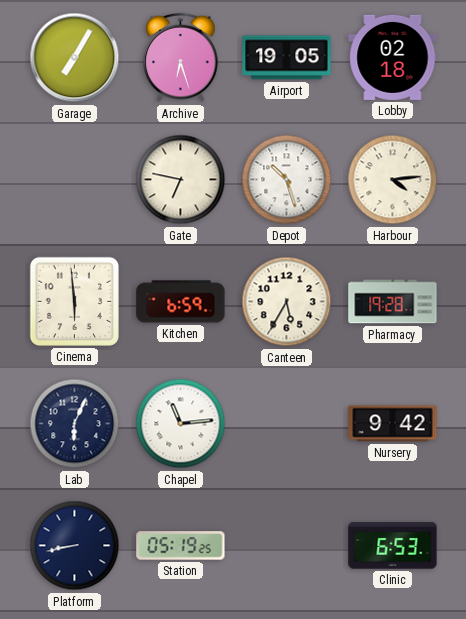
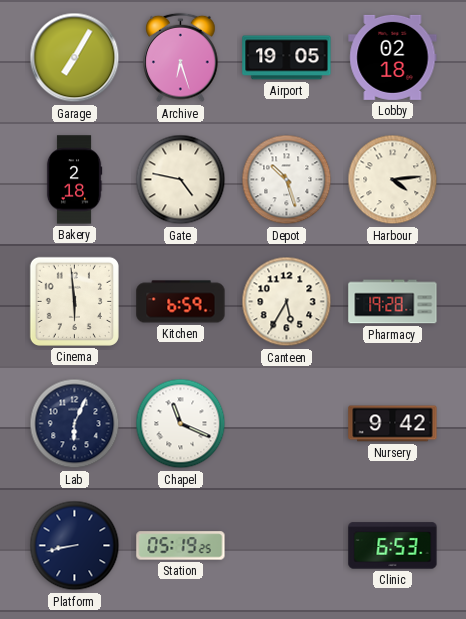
Bakery: none -> 2:18
Gate: 6:47 -> 4:47
Chapel: 11:14 -> 11:19
